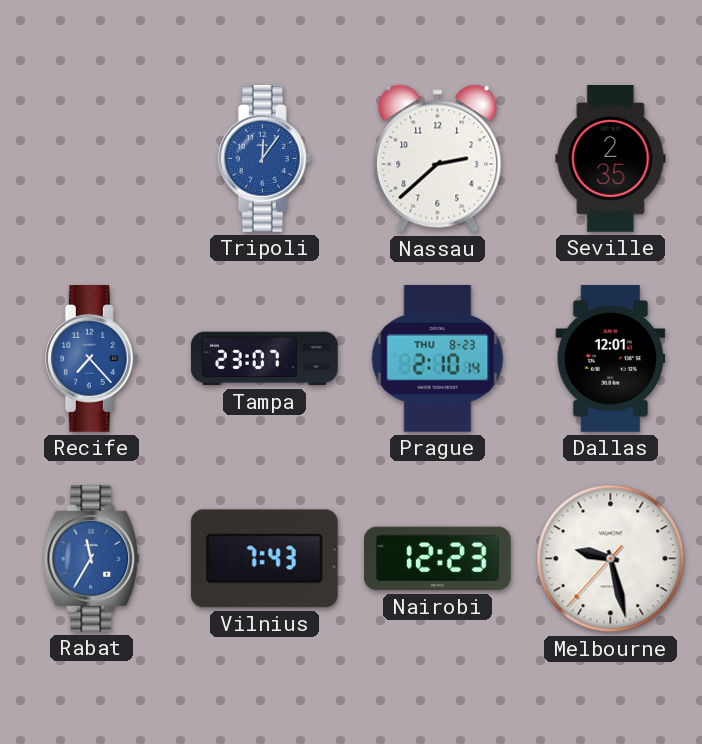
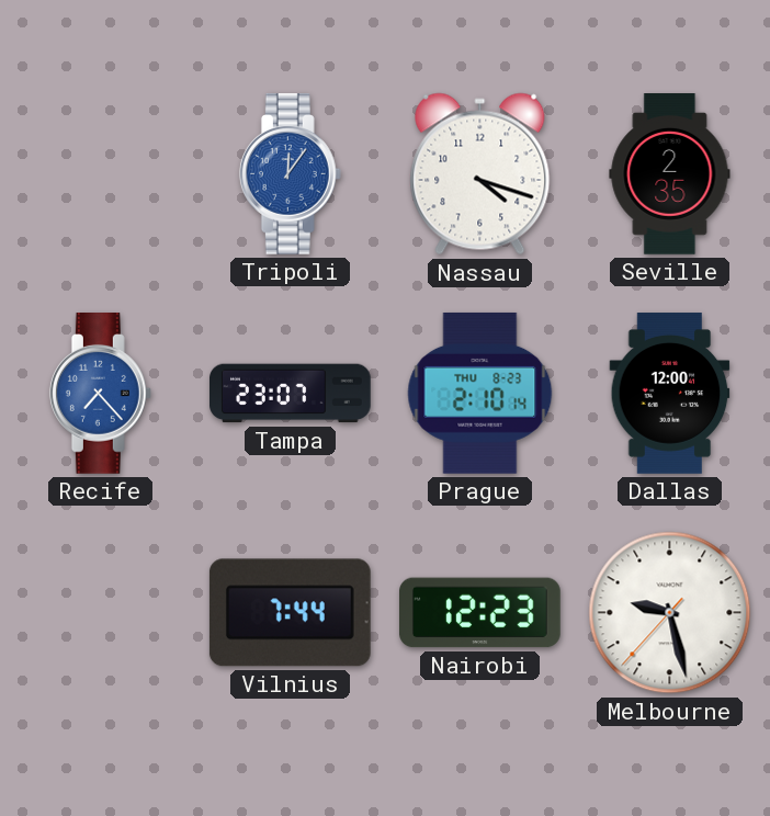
Nassau: 2:38 -> 4:18
Dallas: 12:01 -> 12:00
Rabat: 11:35 -> none
Vilnius: 7:43 -> 7:44
